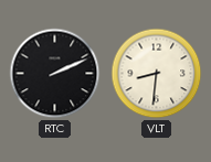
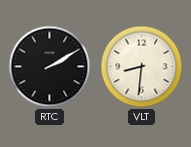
RTC: 2:11 -> 2:10
